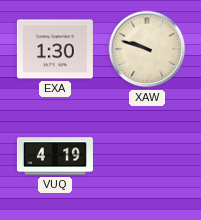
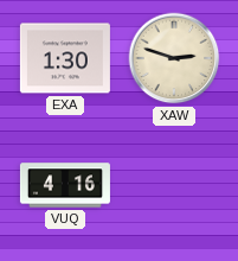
XAW: 9:48 -> 2:48
VUQ: 4:19 -> 4:16
